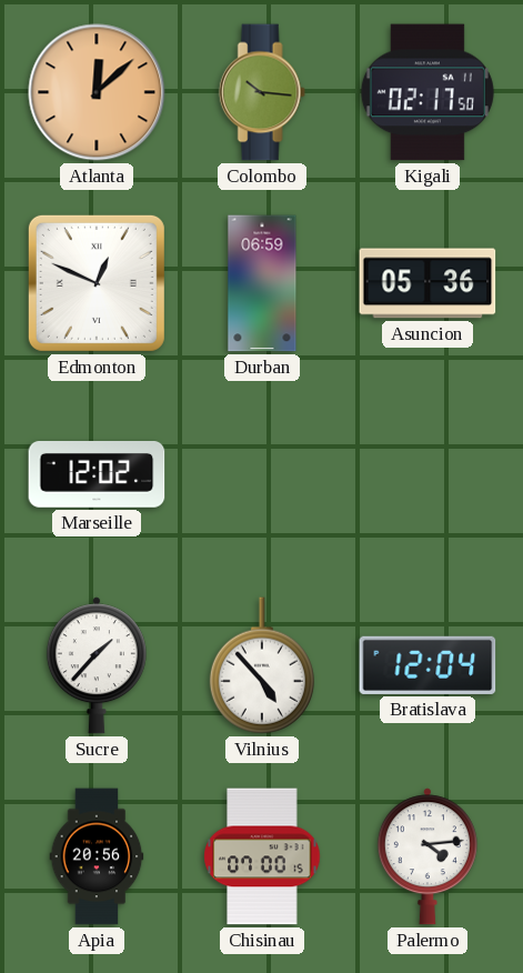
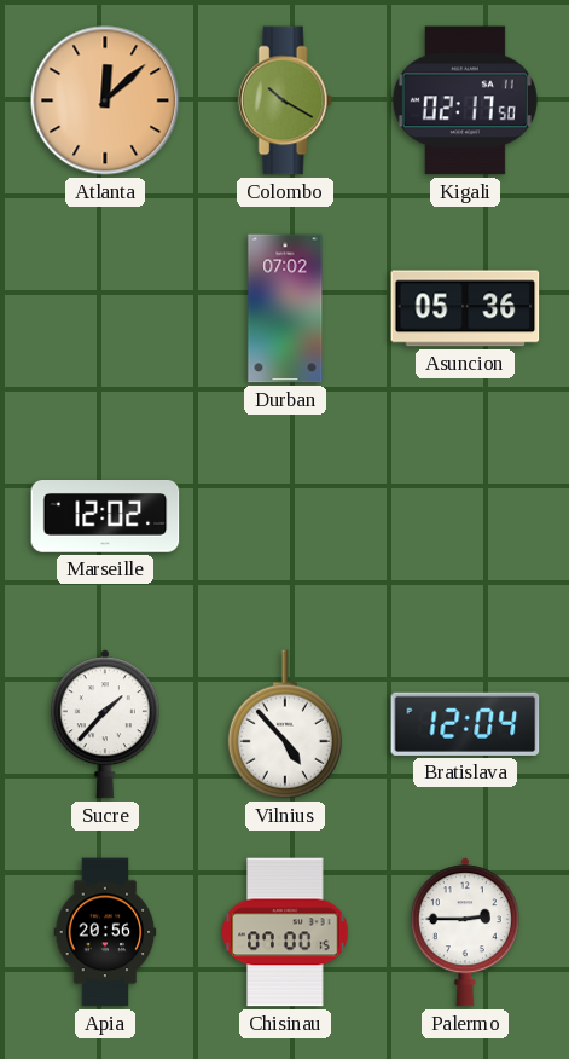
Colombo: 10:16 -> 10:20
Edmonton: 12:49 -> none
Durban: 06:59 -> 07:02
Palermo: 4:14 -> 2:45
